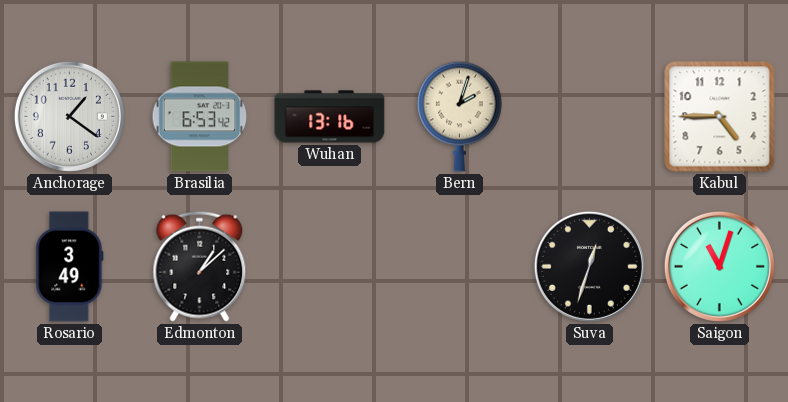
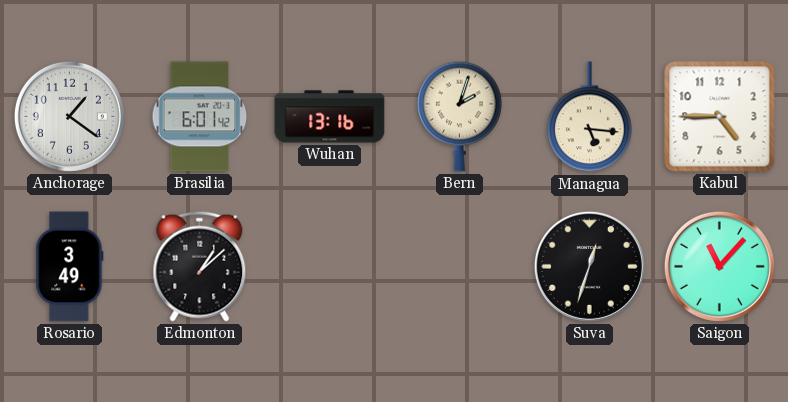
Brasilia: 6:53 -> 6:01
Managua: none -> 5:16
Saigon: 11:03 -> 11:07
